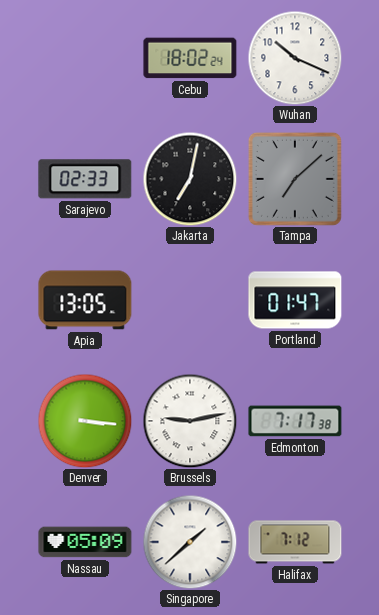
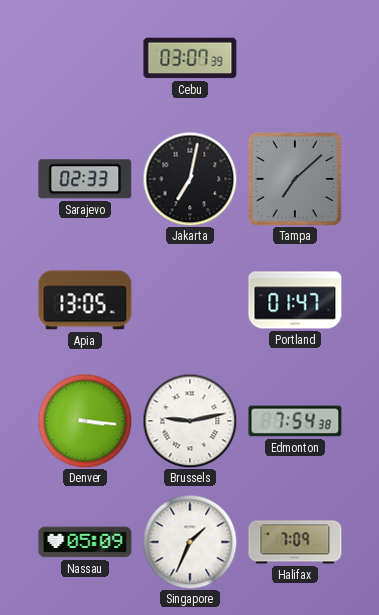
Cebu: 18:02 -> 03:07
Wuhan: 10:19 -> none
Edmonton: 7:17 -> 7:54
Singapore: 1:38 -> 1:34
Halifax: 7:12 -> 7:09
